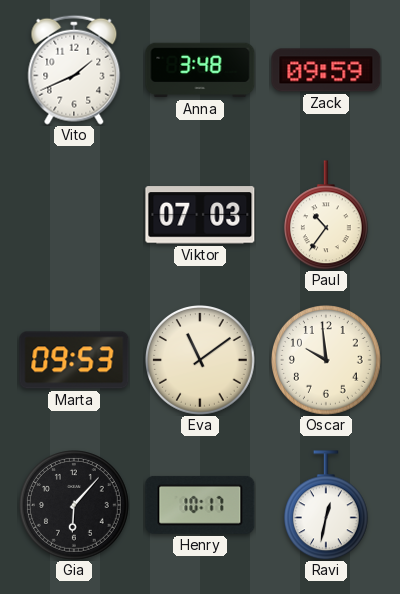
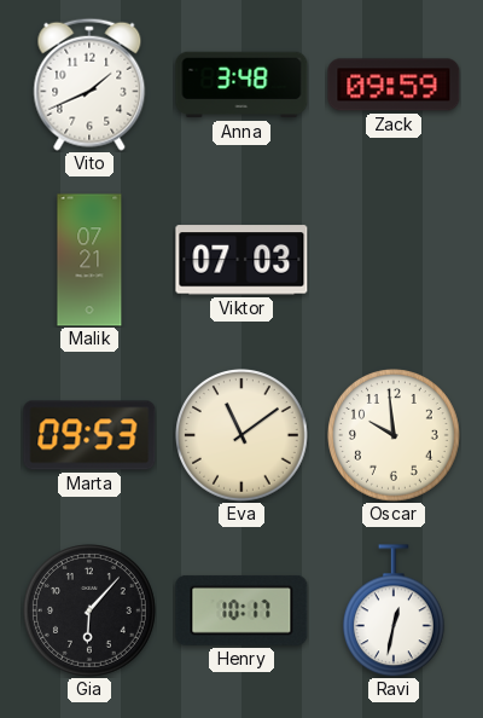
Malik: none -> 07:21
Paul: 10:36 -> none
